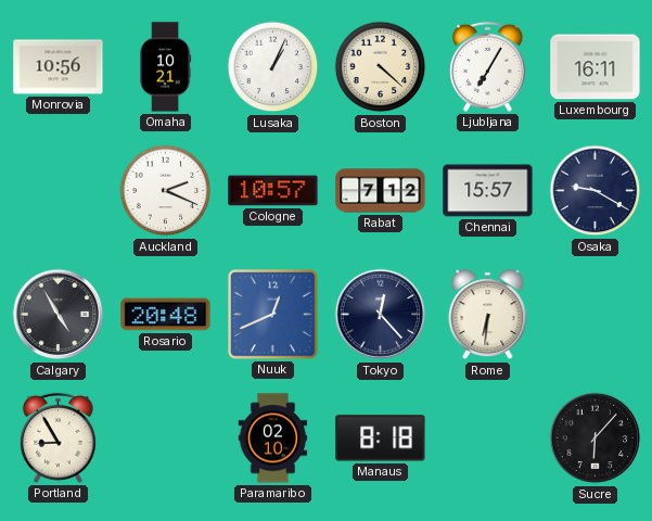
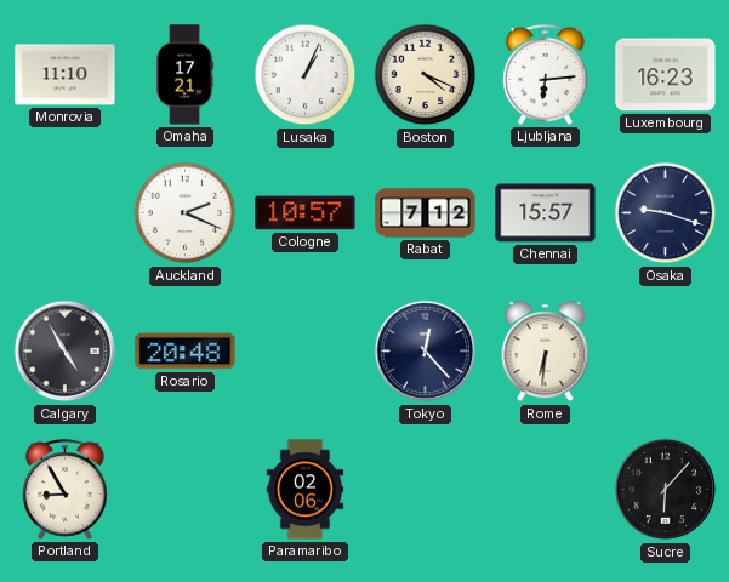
Monrovia: 10:56 -> 11:10
Omaha: 10:21 -> 17:21
Boston: 4:22 -> 4:19
Ljubljana: 7:05 -> 6:14
Luxembourg: 16:11 -> 16:23
Osaka: 9:20 -> 9:18
Nuuk: 12:41 -> none
Paramaribo: 02:10 -> 02:06
Manaus: 8:18 -> none
